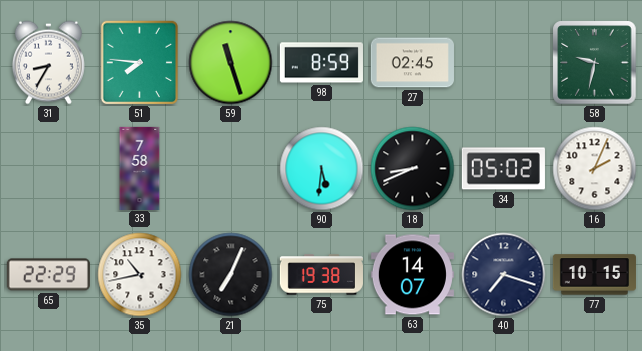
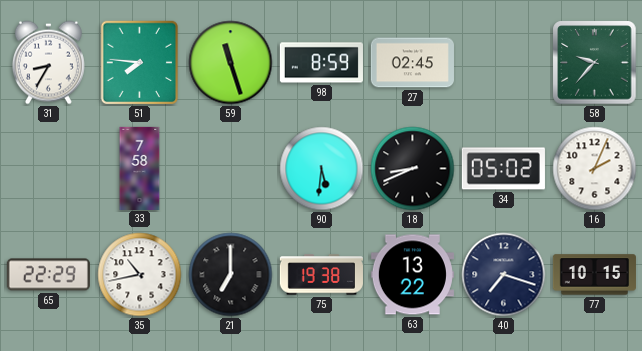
58: 9:32 -> 9:37
21: 7:04 -> 7:00
63: 14:07 -> 13:22
